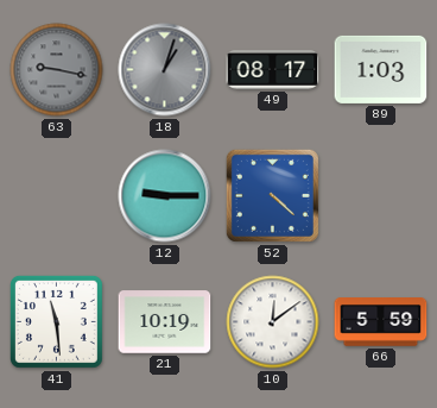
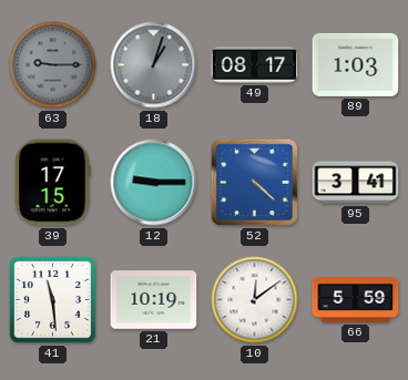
63: 9:17 -> 9:15
39: none -> 17:15
95: none -> 3:41
